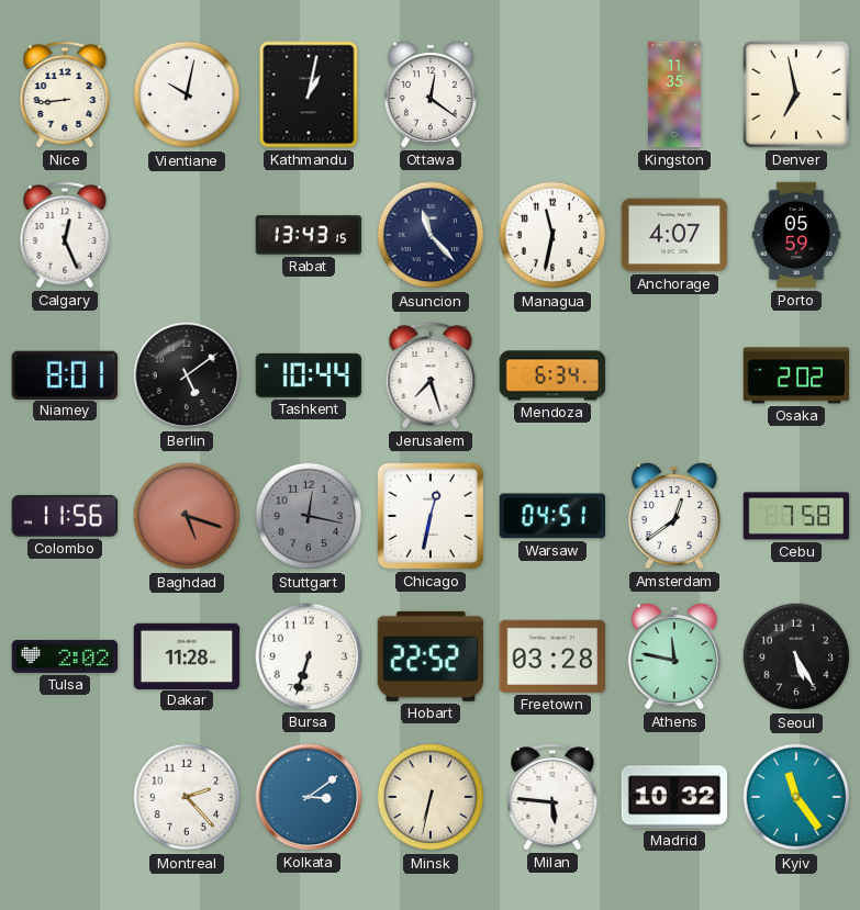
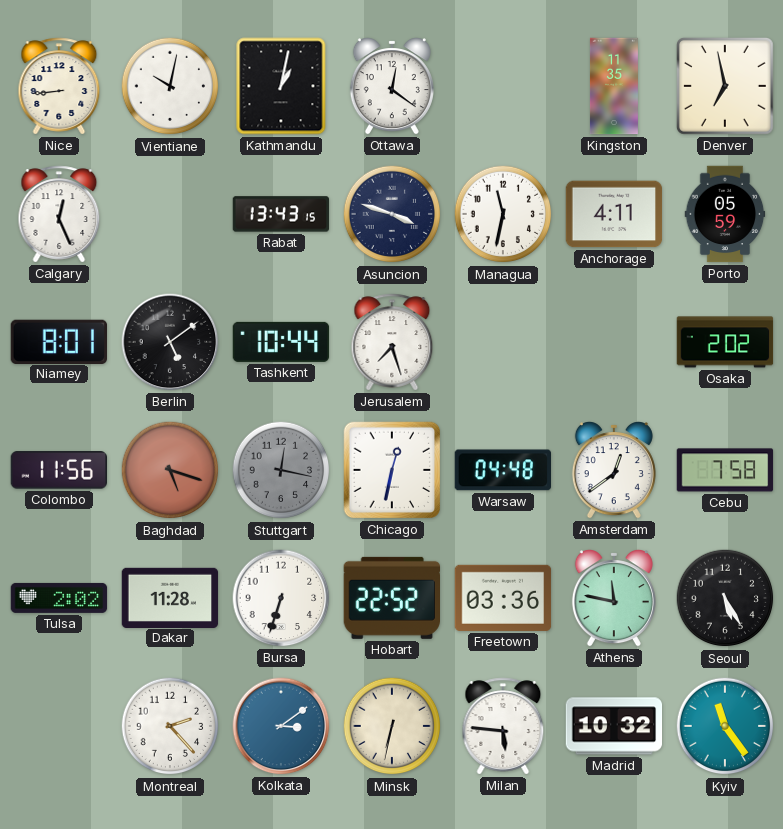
Asuncion: 11:23 -> 3:48
Anchorage: 4:07 -> 4:11
Mendoza: 6:34 -> none
Warsaw: 04:51 -> 04:48
Freetown: 03:28 -> 03:36
